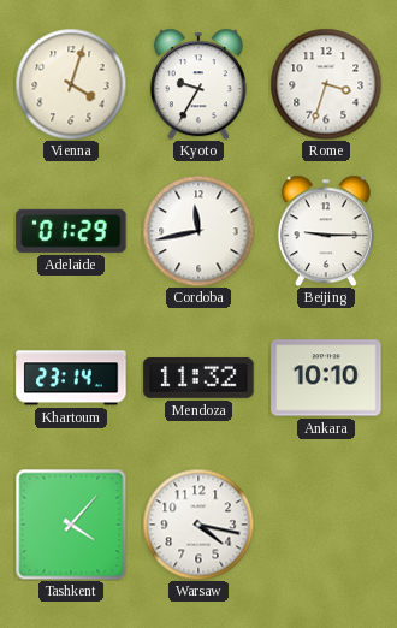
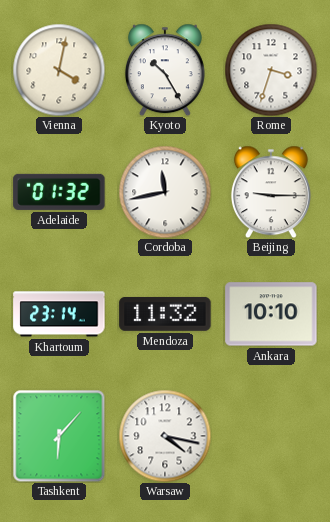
Vienna: 4:03 -> 4:02
Kyoto: 9:35 -> 10:25
Adelaide: 01:29 -> 01:32
Tashkent: 4:07 -> 6:07
